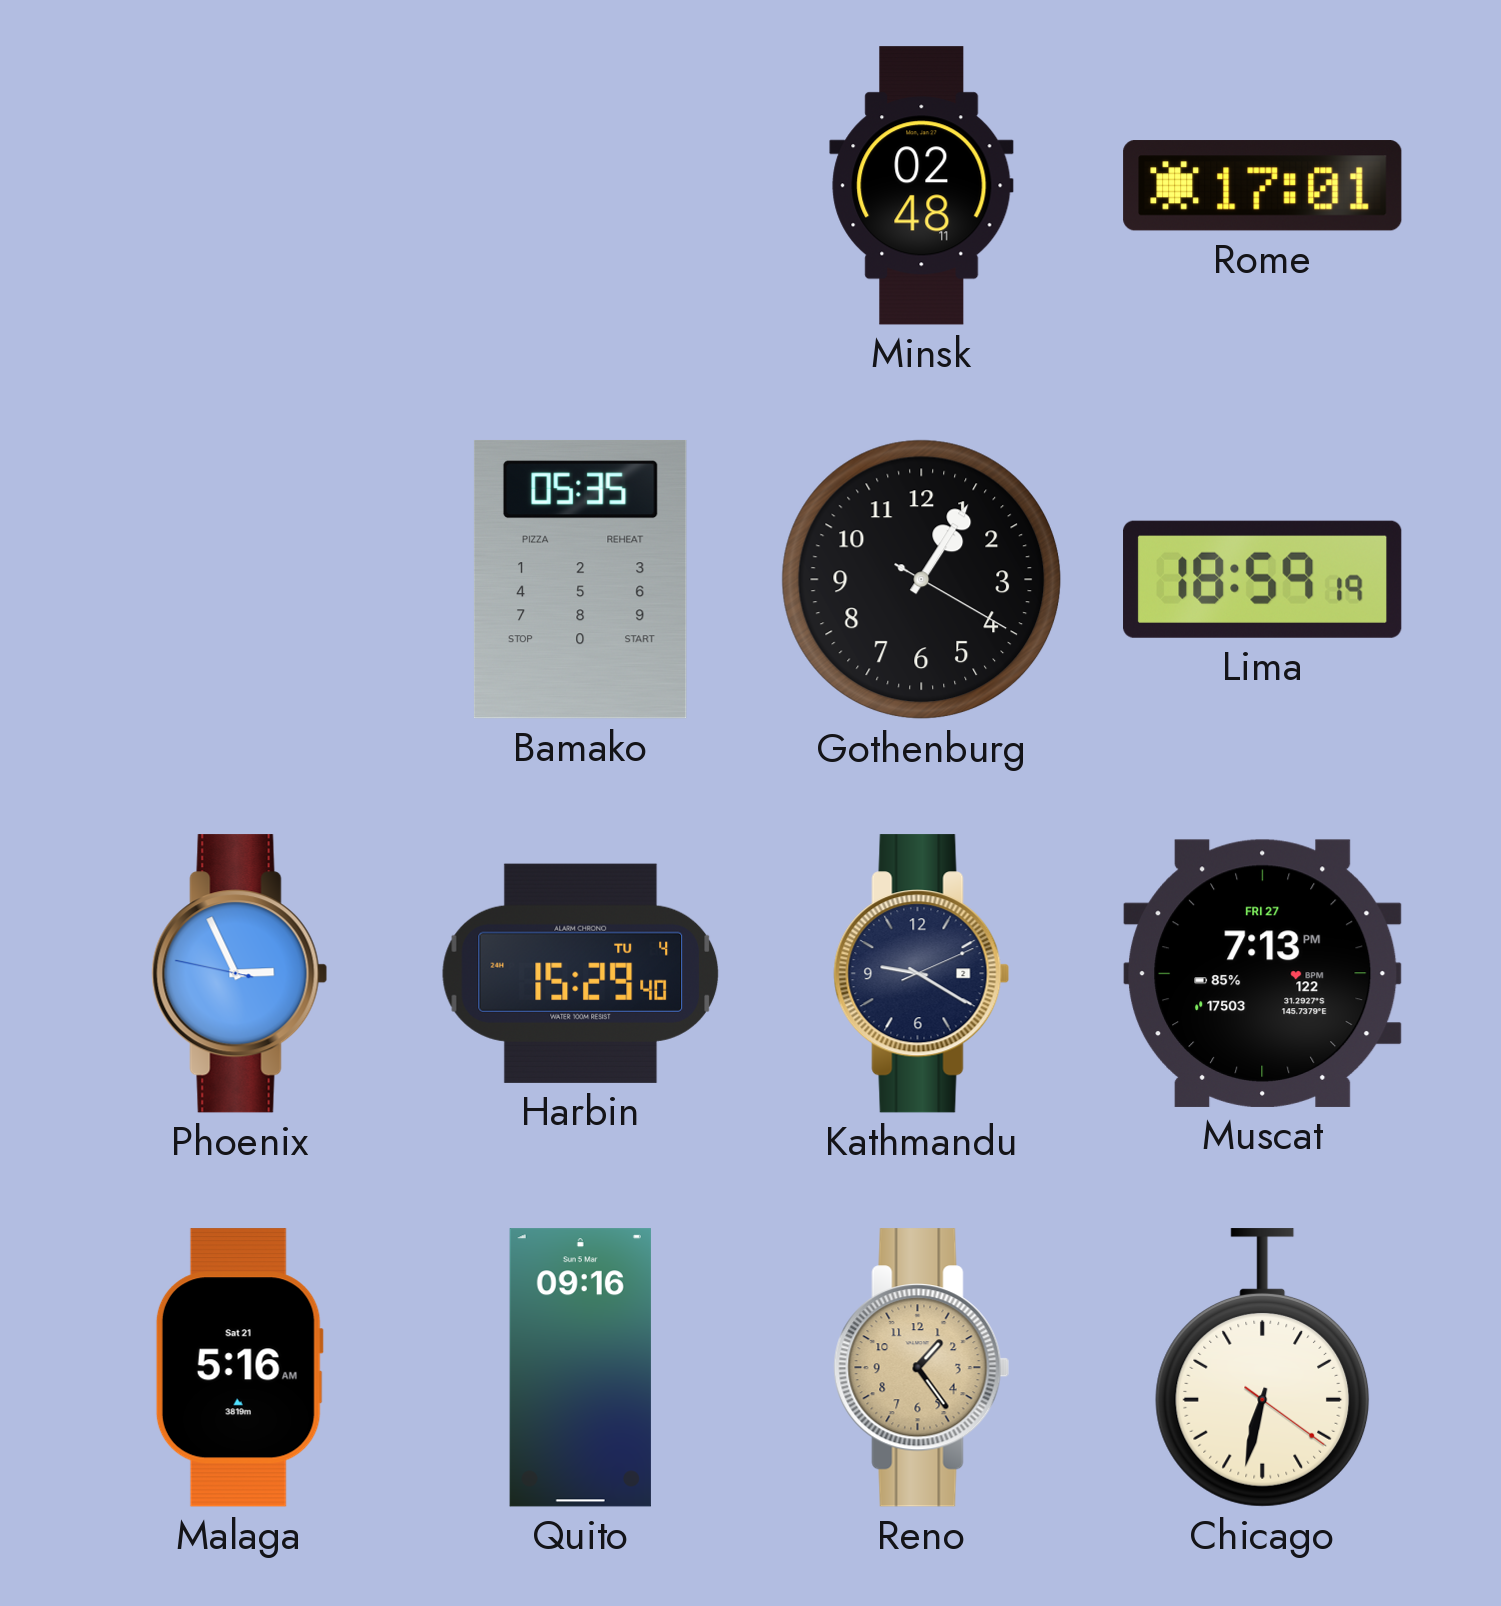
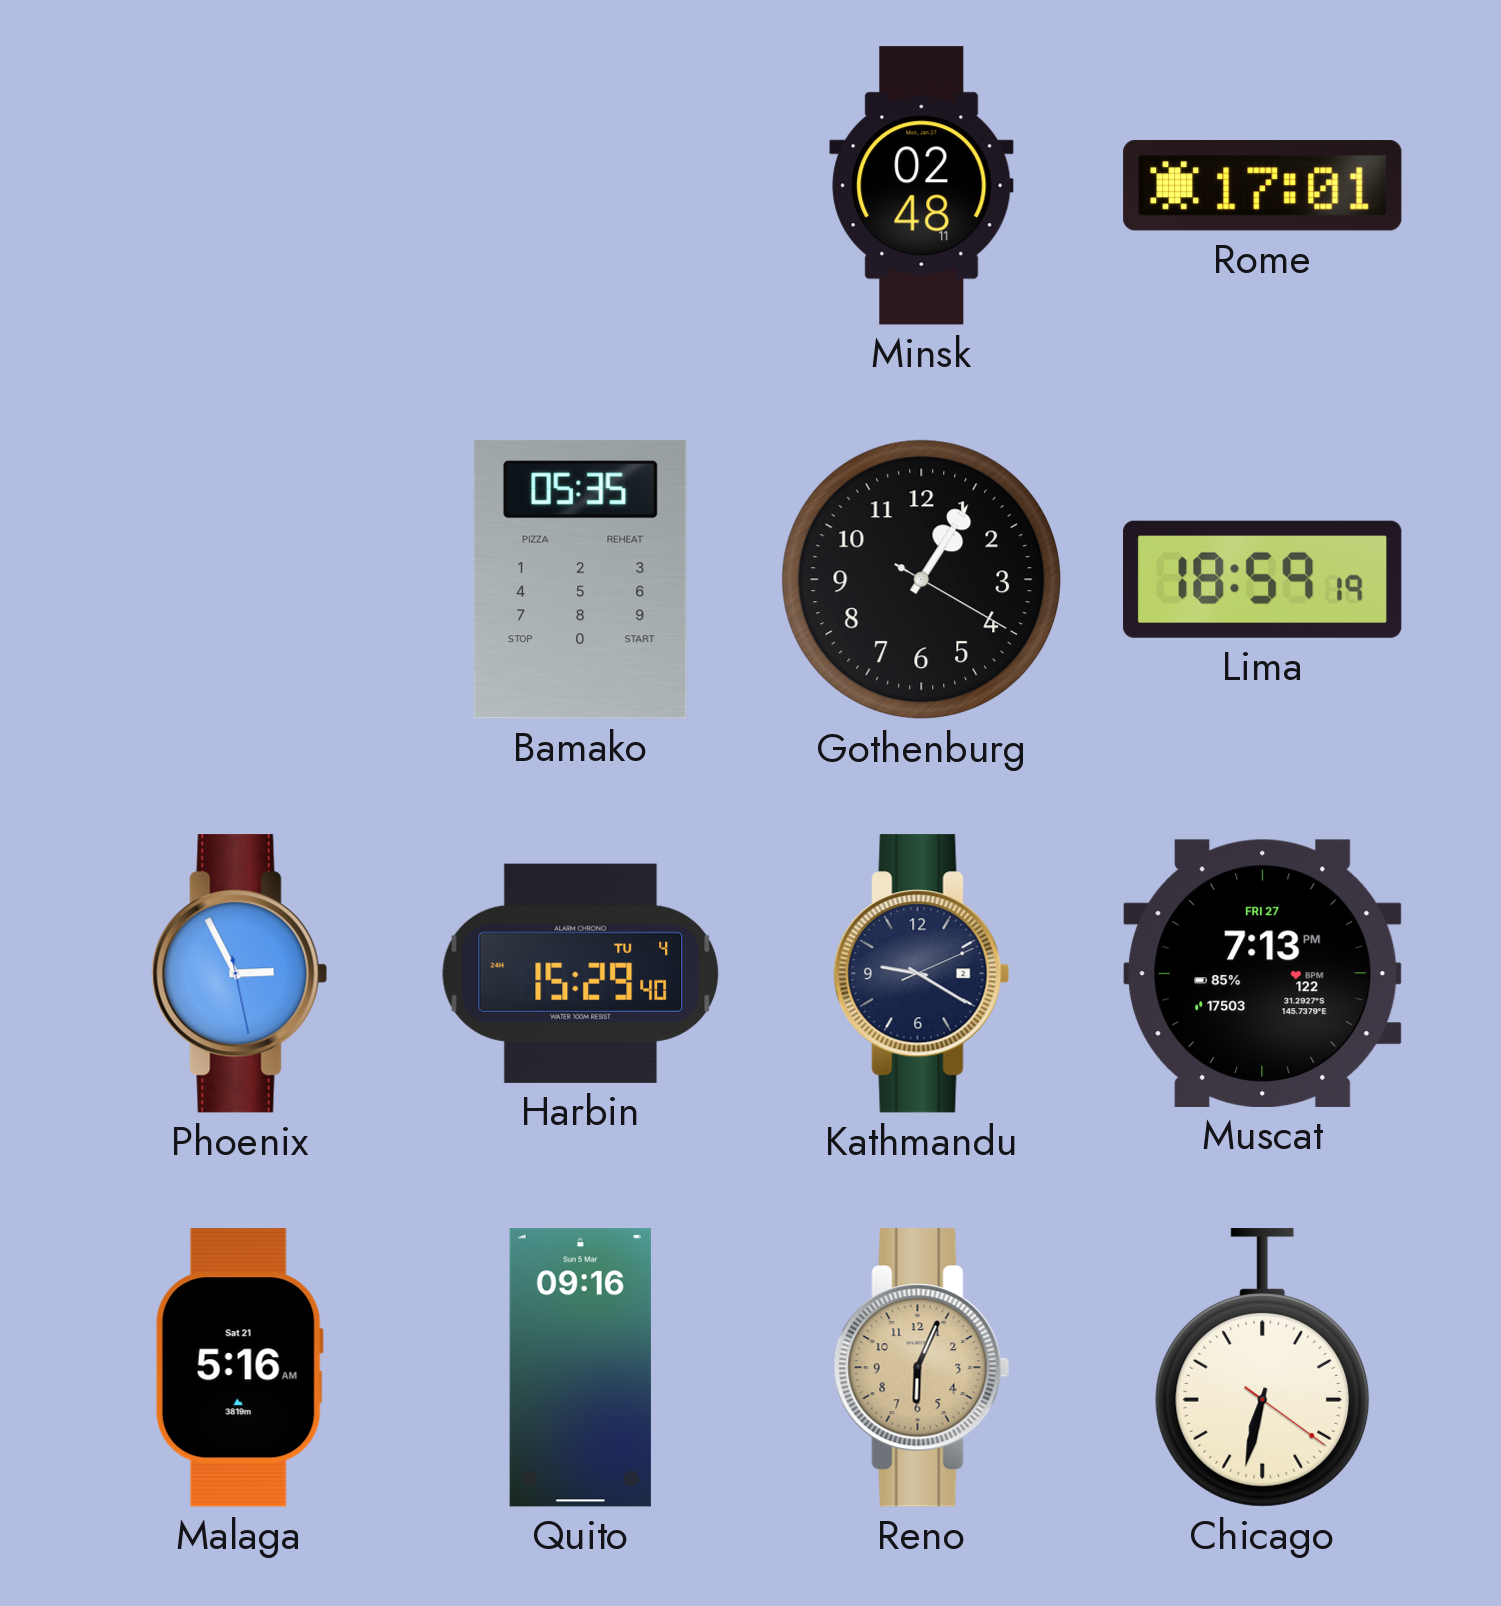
Phoenix: 2:55:47 -> 2:55:28
Reno: 1:24 -> 6:04
